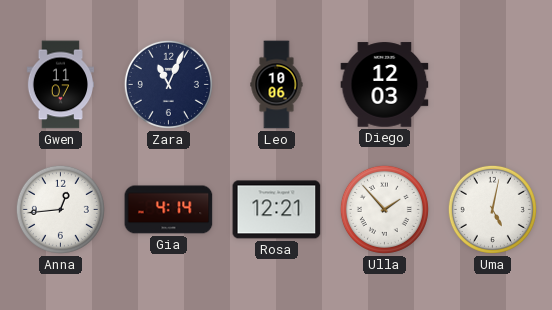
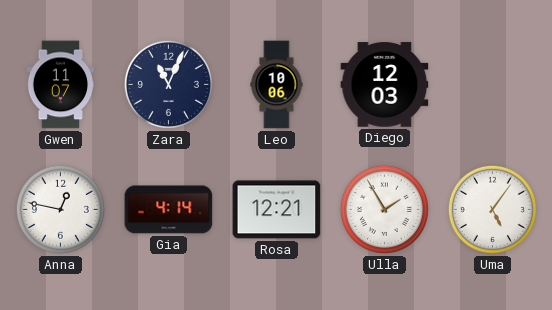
Anna: 12:44 -> 12:47
Ulla: 1:53 -> 1:55
Uma: 5:02 -> 5:06
